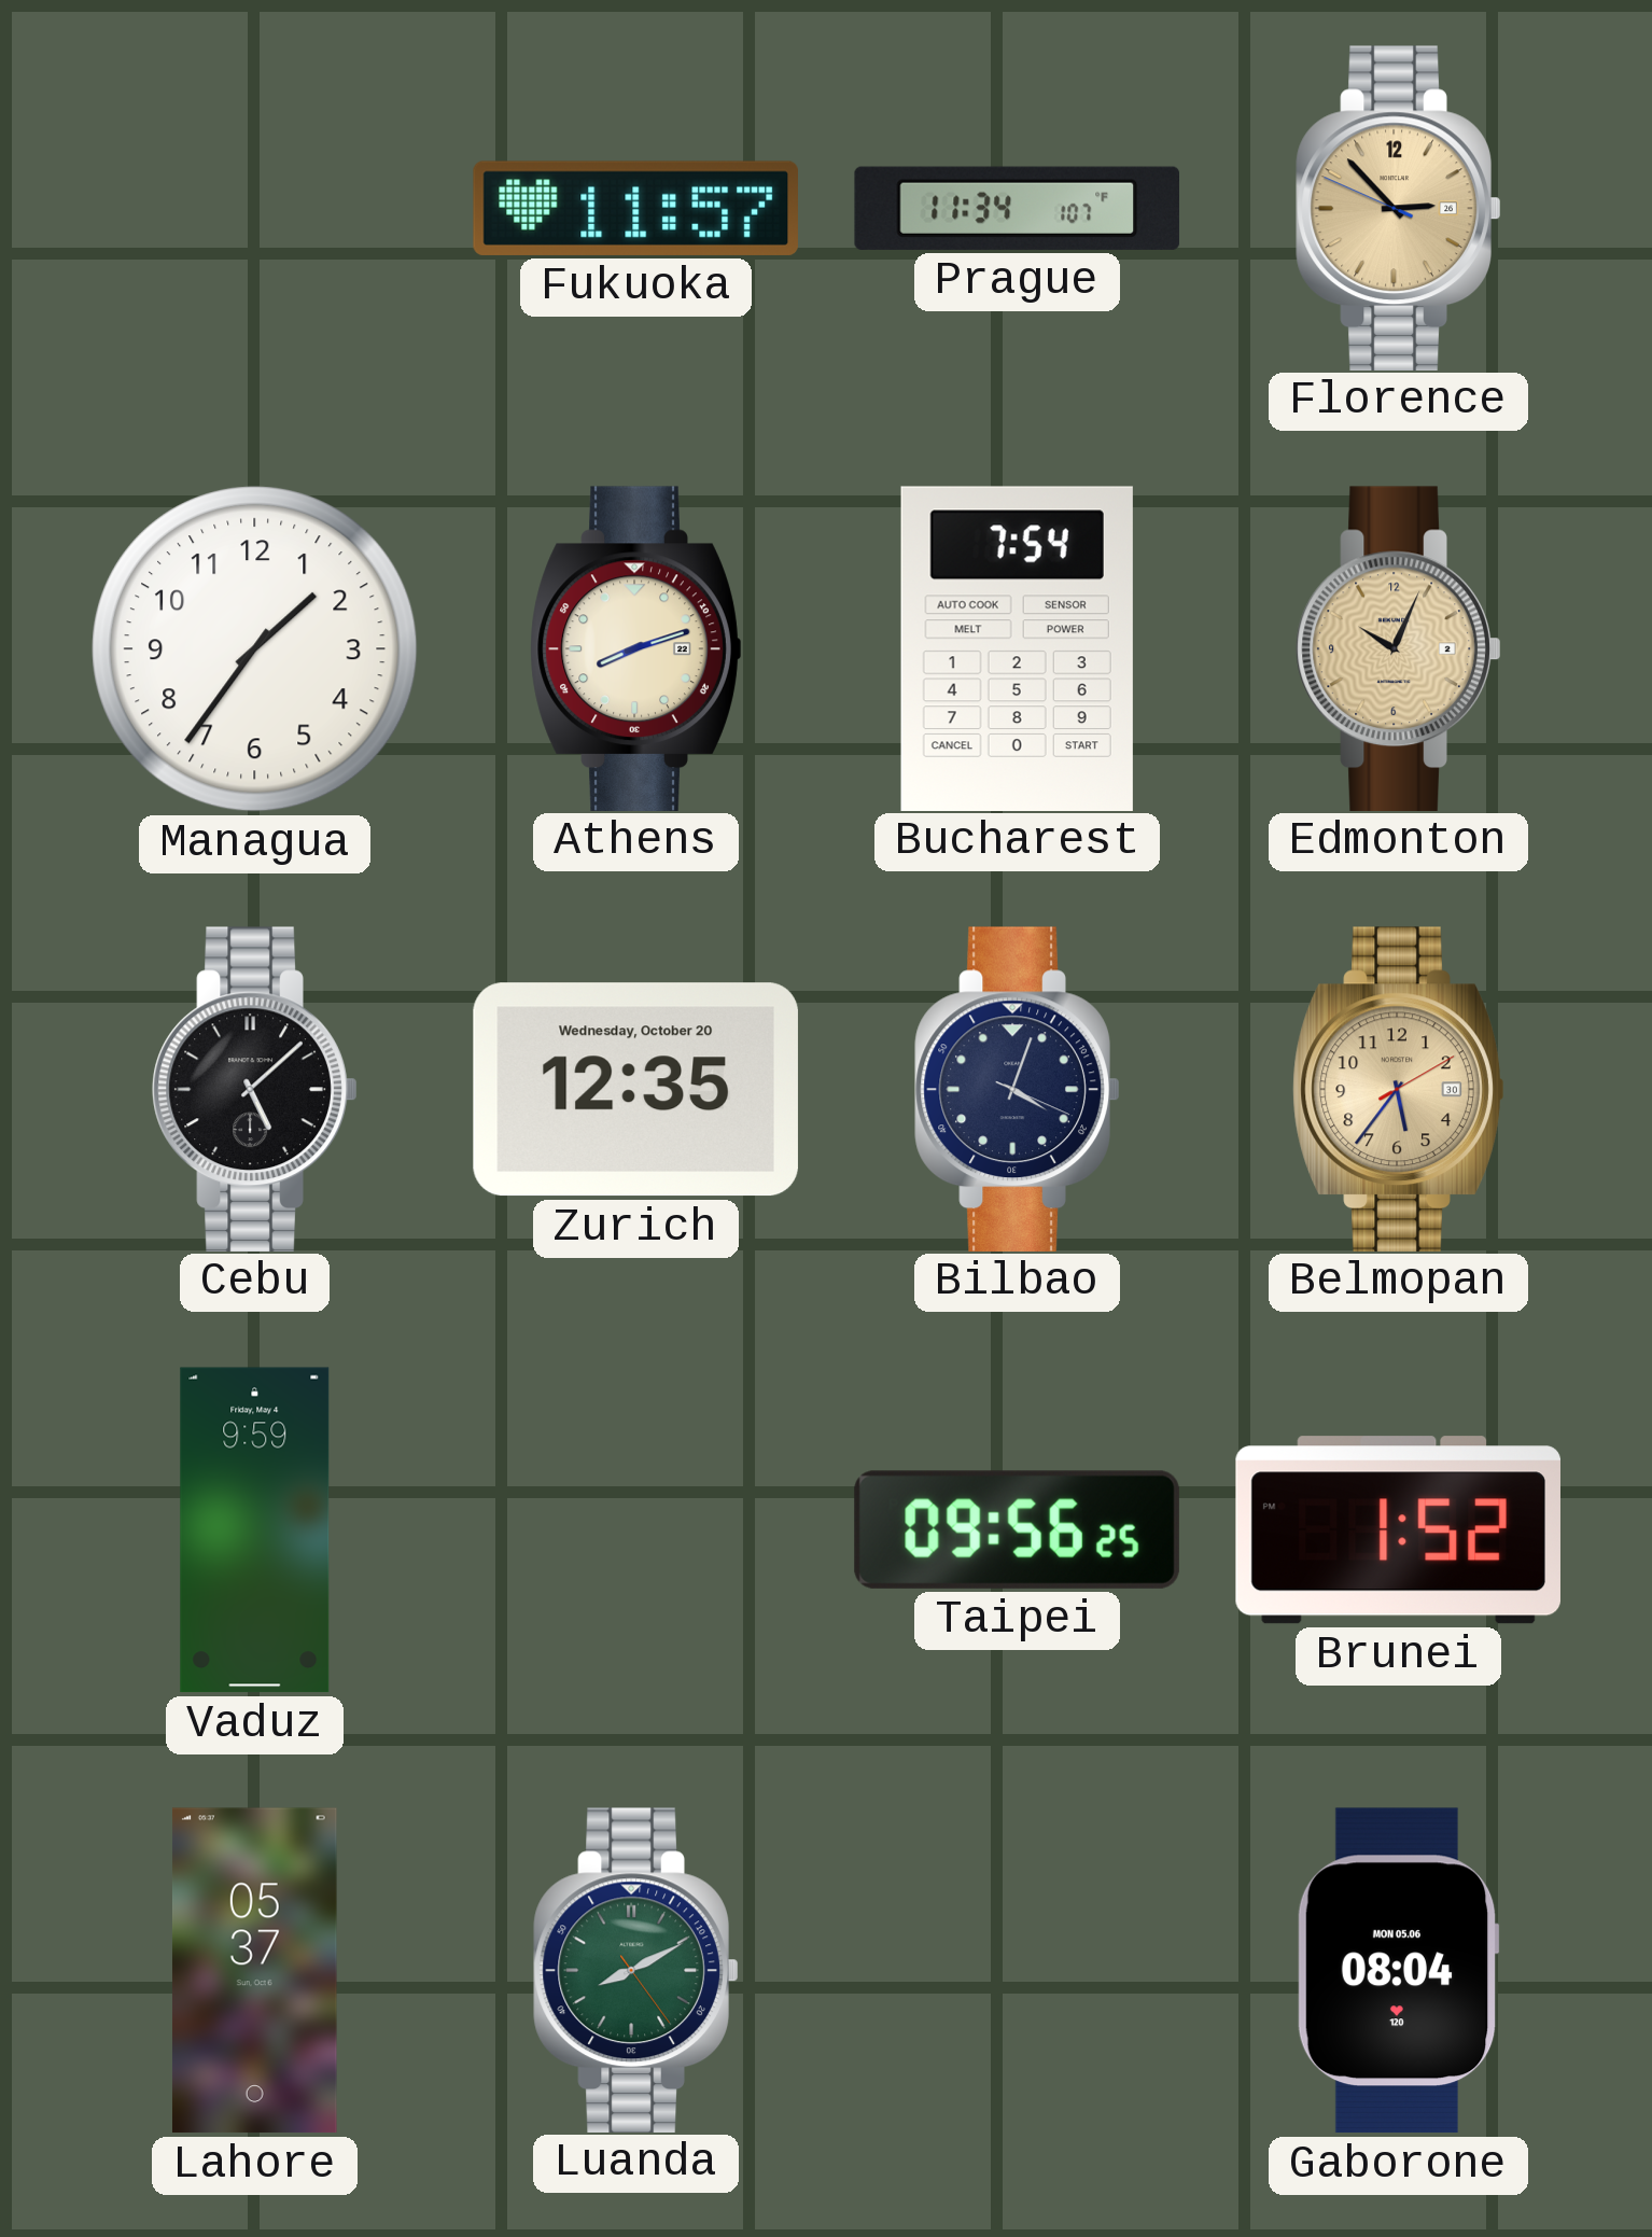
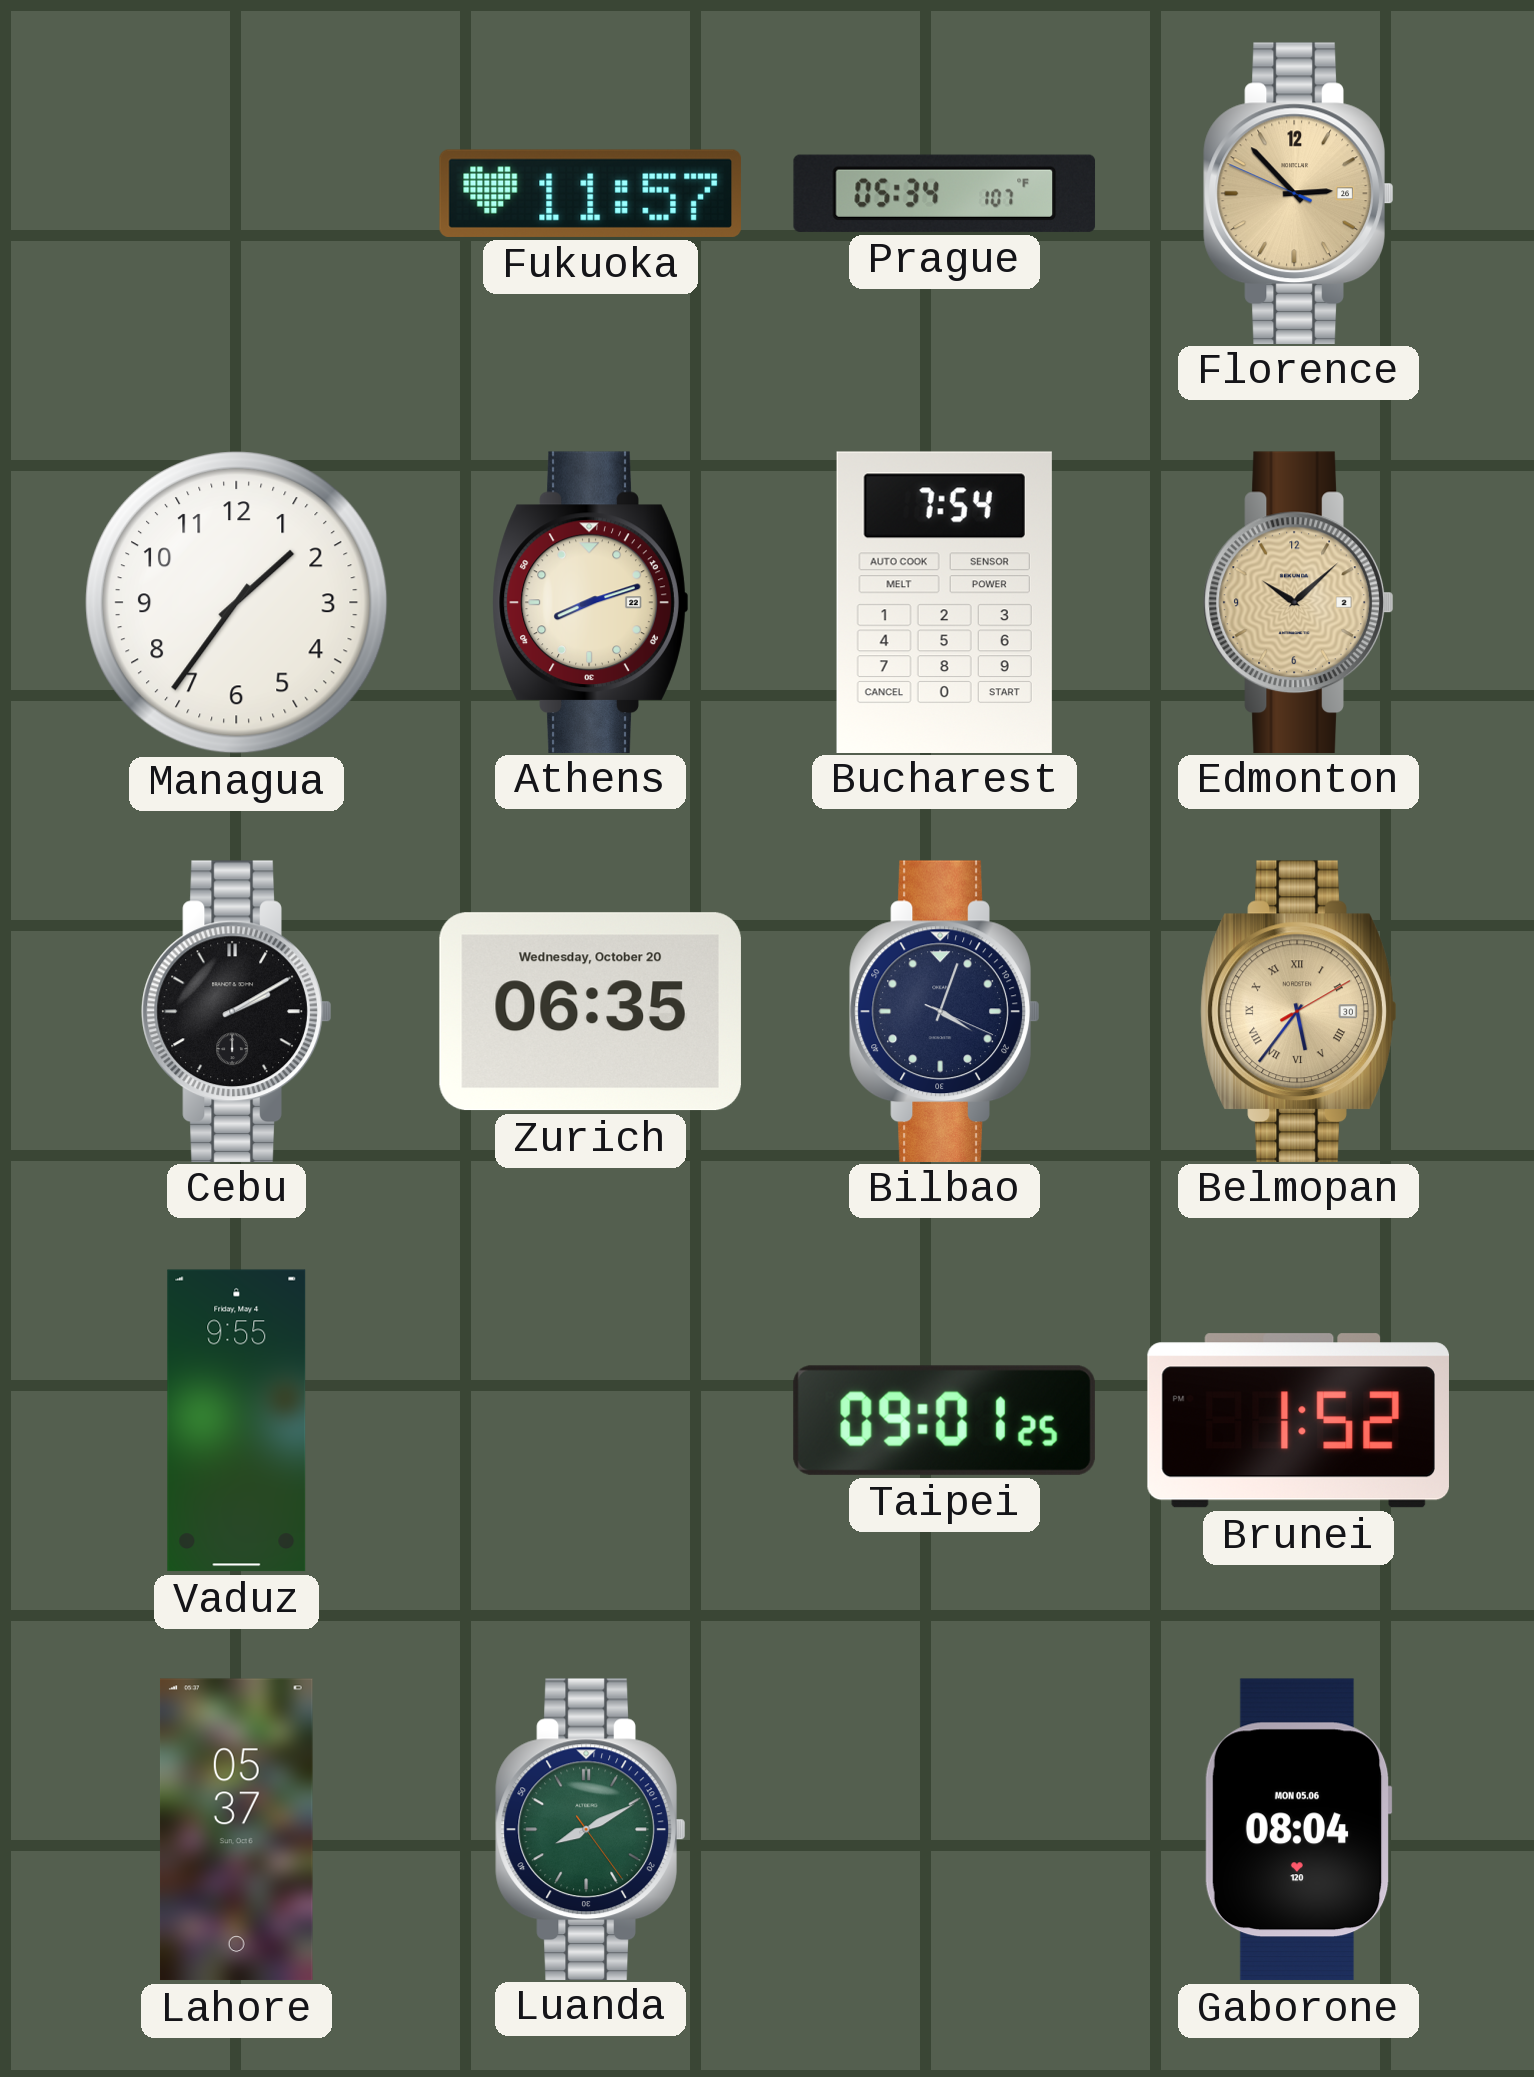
Prague: 11:34 -> 05:34
Edmonton: 10:04 -> 10:08
Cebu: 5:08 -> 2:10
Zurich: 12:35 -> 06:35
Belmopan numerals: Arabic -> Roman
Vaduz: 9:59 -> 9:55
Taipei: 09:56 -> 09:01
